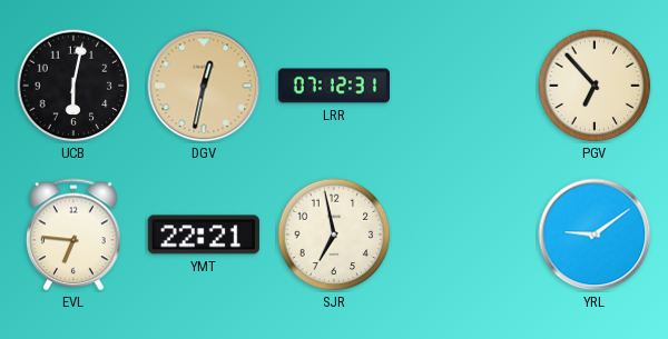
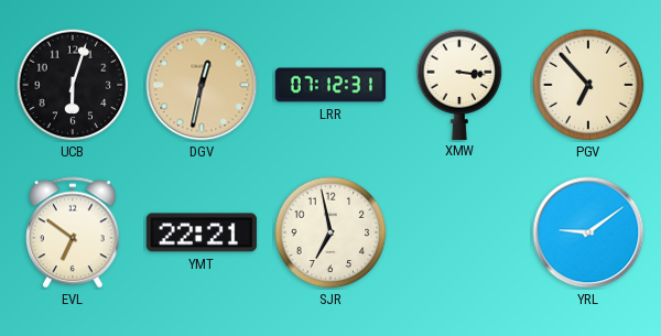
UCB: 6:02 -> 6:03
XMW: none -> 3:16
EVL: 6:46 -> 6:51
